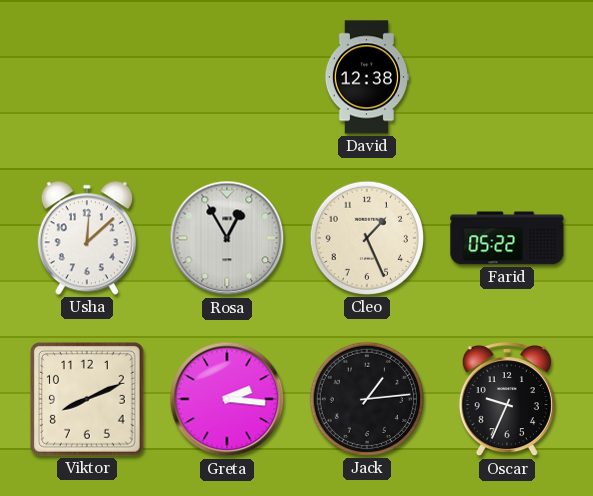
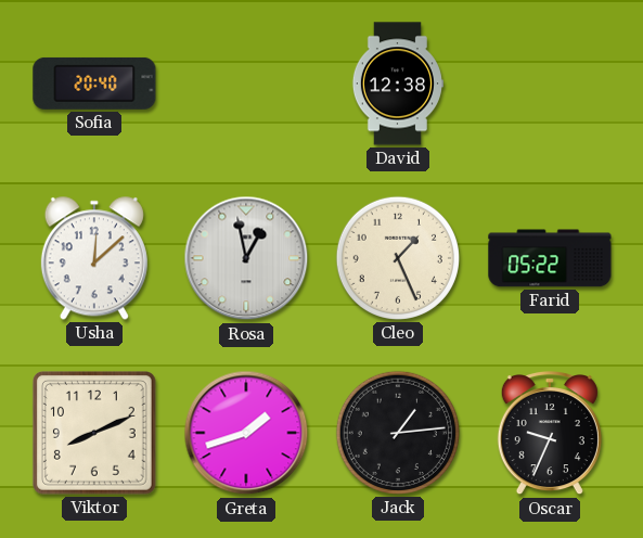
Sofia: none -> 20:40
Rosa: 12:55 -> 12:58
Greta: 2:16 -> 1:42
